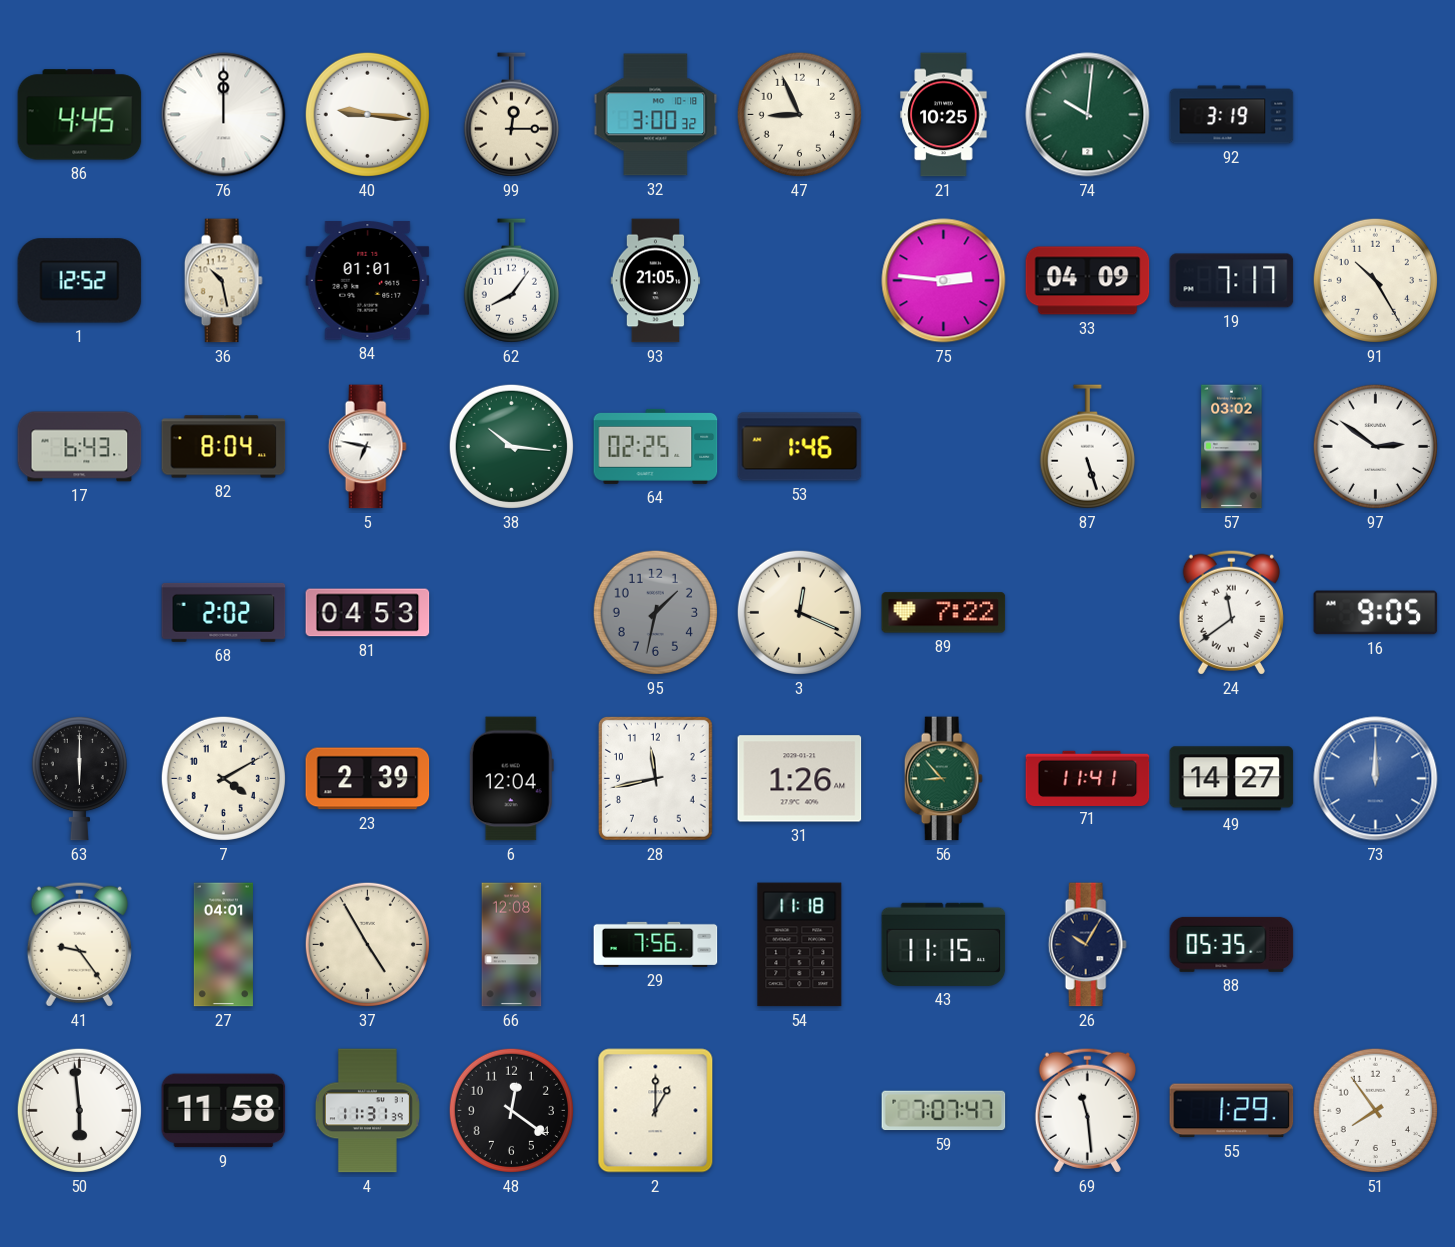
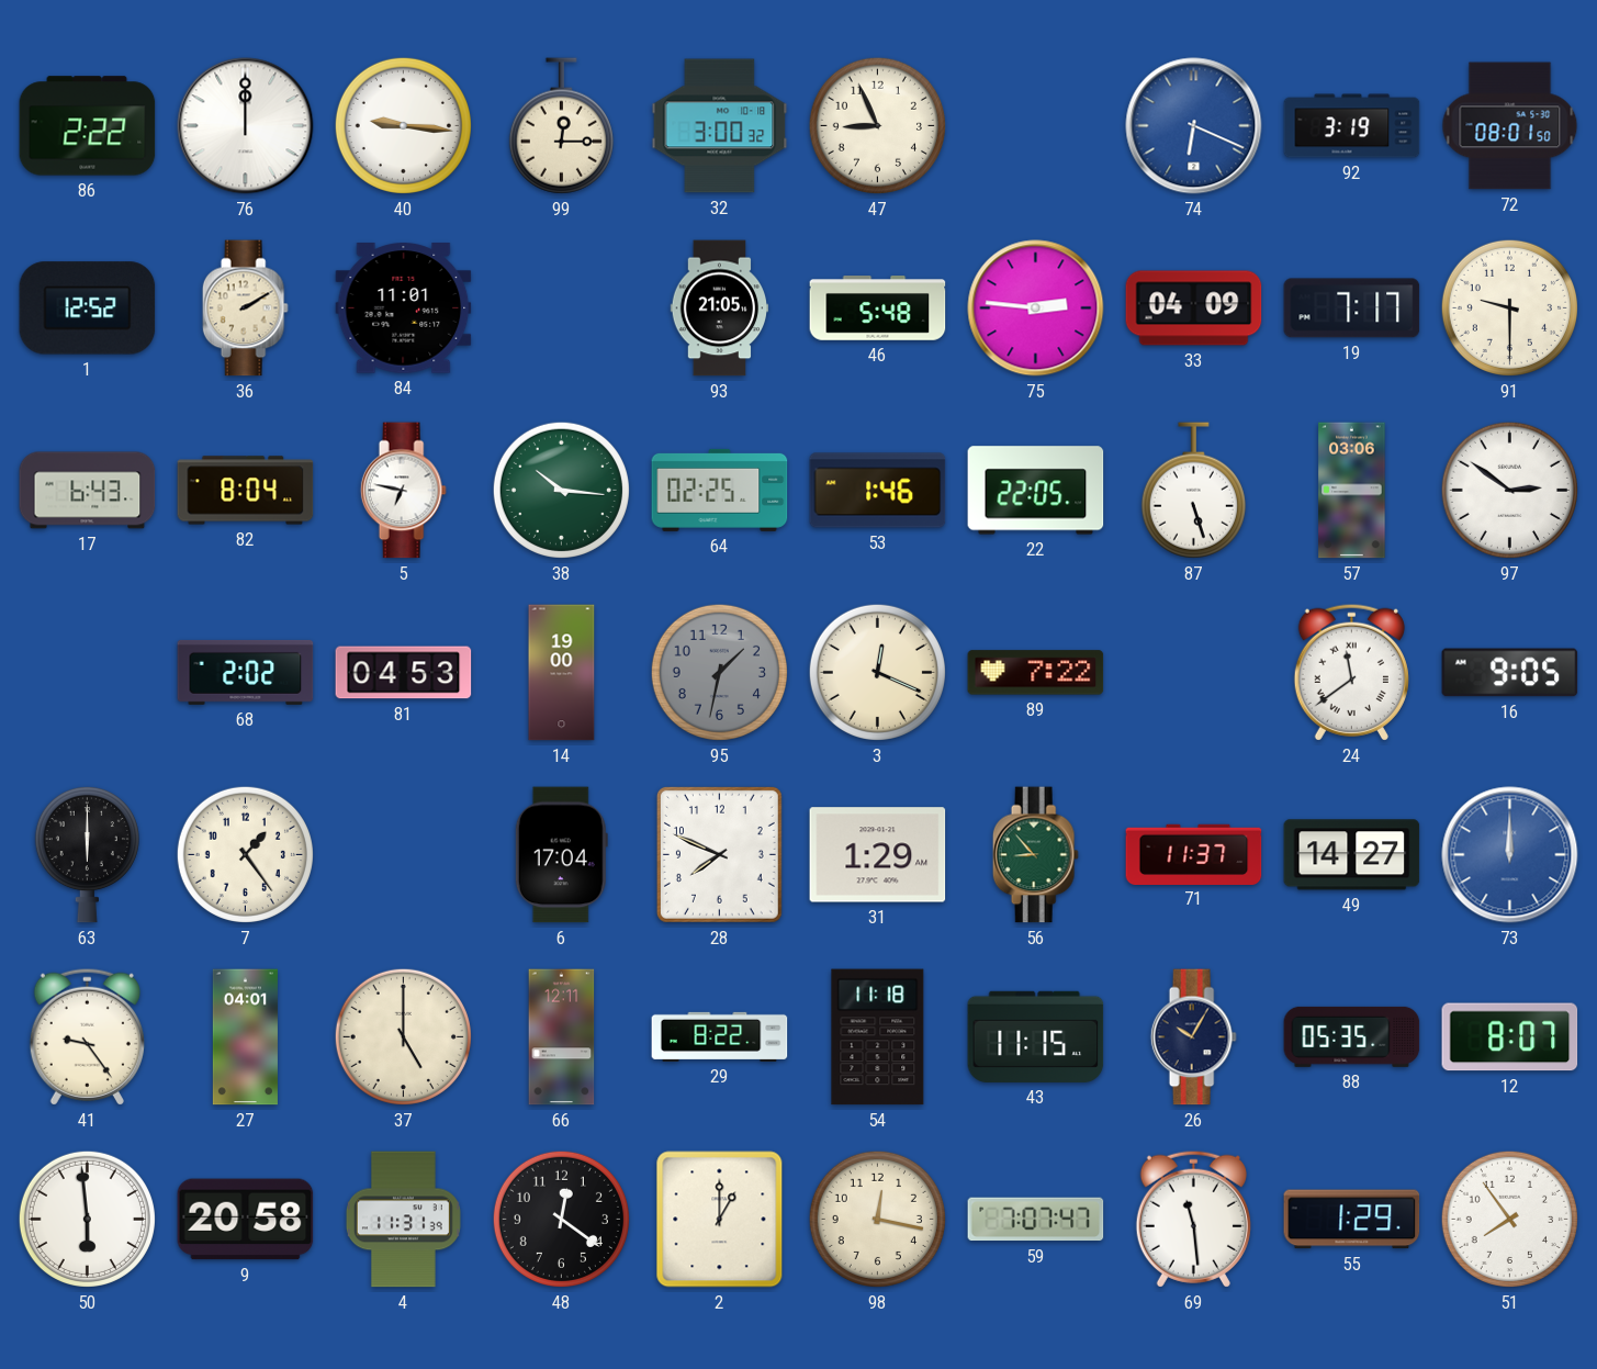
86: 4:45 -> 2:22
21: 10:25 -> none
74: 10:01 -> 6:19
74 dial: green -> blue
72: none -> 08:01
36: 10:28 -> 2:10
84: 01:01 -> 11:01
62: 8:06 -> none
46: none -> 5:48
91: 10:25 -> 9:30
22: none -> 22:05
57: 03:02 -> 03:06
14: none -> 19:00
7: 4:10 -> 1:24
23: 2:39 -> none
6: 12:04 -> 17:04
28: 11:43 -> 7:49
31: 1:26 -> 1:29
71: 11:41 -> 11:37
37: 4:55 -> 5:00
66: 12:08 -> 12:11
29: 7:56 -> 8:22
12: none -> 8:07
9: 11:58 -> 20:58
98: none -> 12:17
